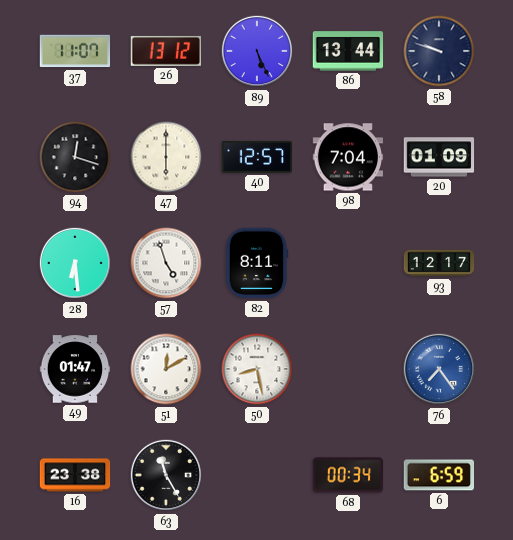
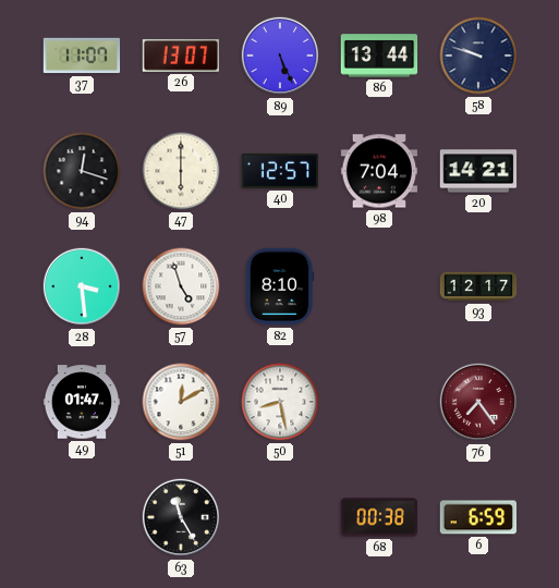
26: 13:12 -> 13:07
20: 01:09 -> 14:21
28: 6:29 -> 3:29
82: 8:11 -> 8:10
76 dial: blue -> burgundy
16: 23:38 -> none
68: 00:34 -> 00:38
